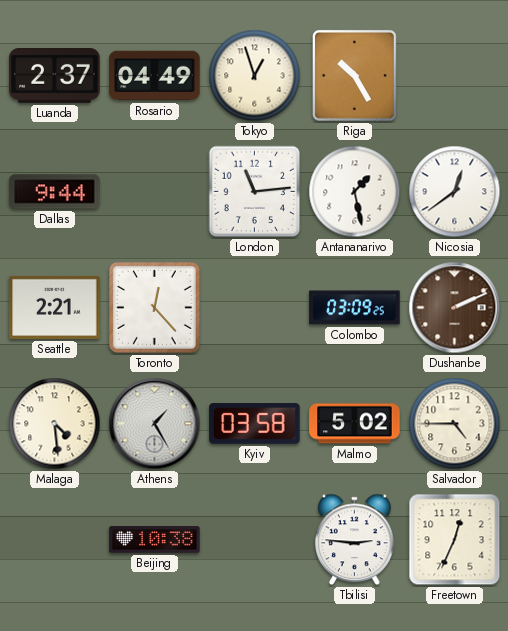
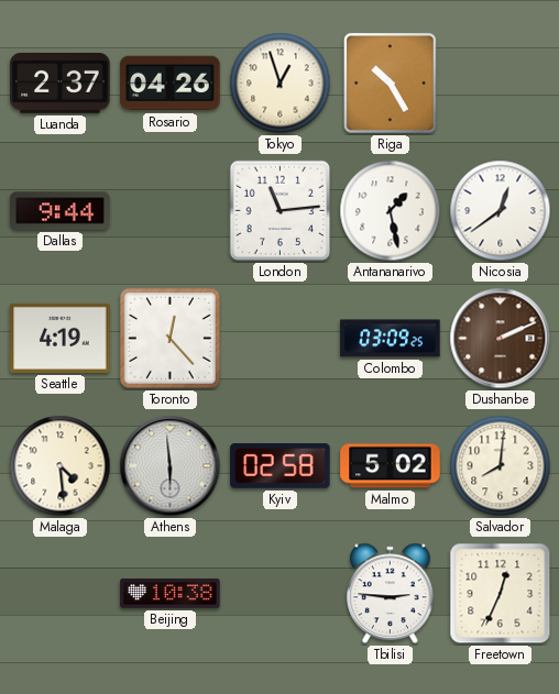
Rosario: 04:49 -> 04:26
Seattle: 2:21 -> 4:19
Athens: 1:25 -> 5:59
Kyiv: 03:58 -> 02:58
Salvador: 4:45 -> 8:01
